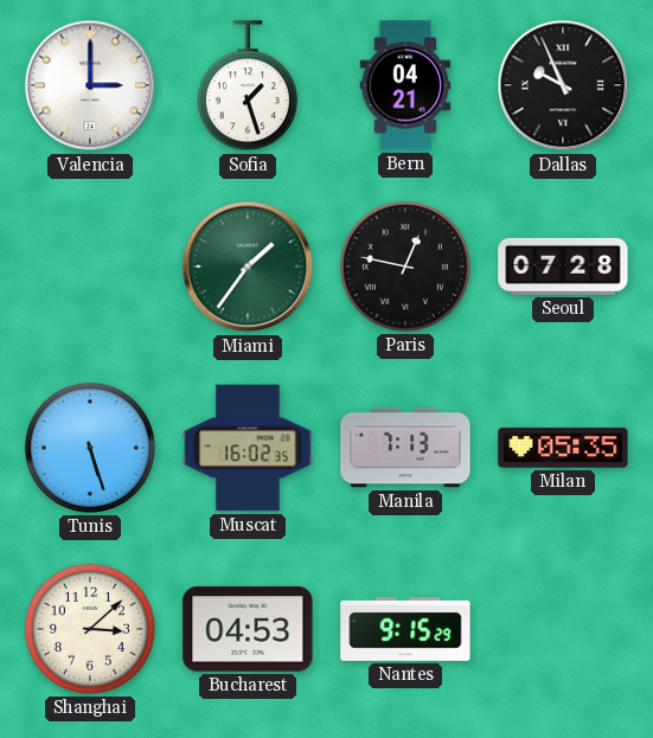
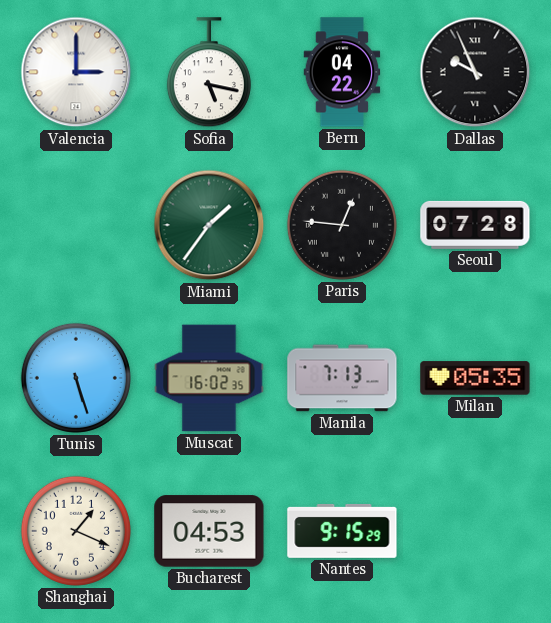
Sofia: 1:27 -> 5:17
Bern: 04:21 -> 04:22
Paris: 12:47 -> 12:46
Shanghai: 3:08 -> 1:19
